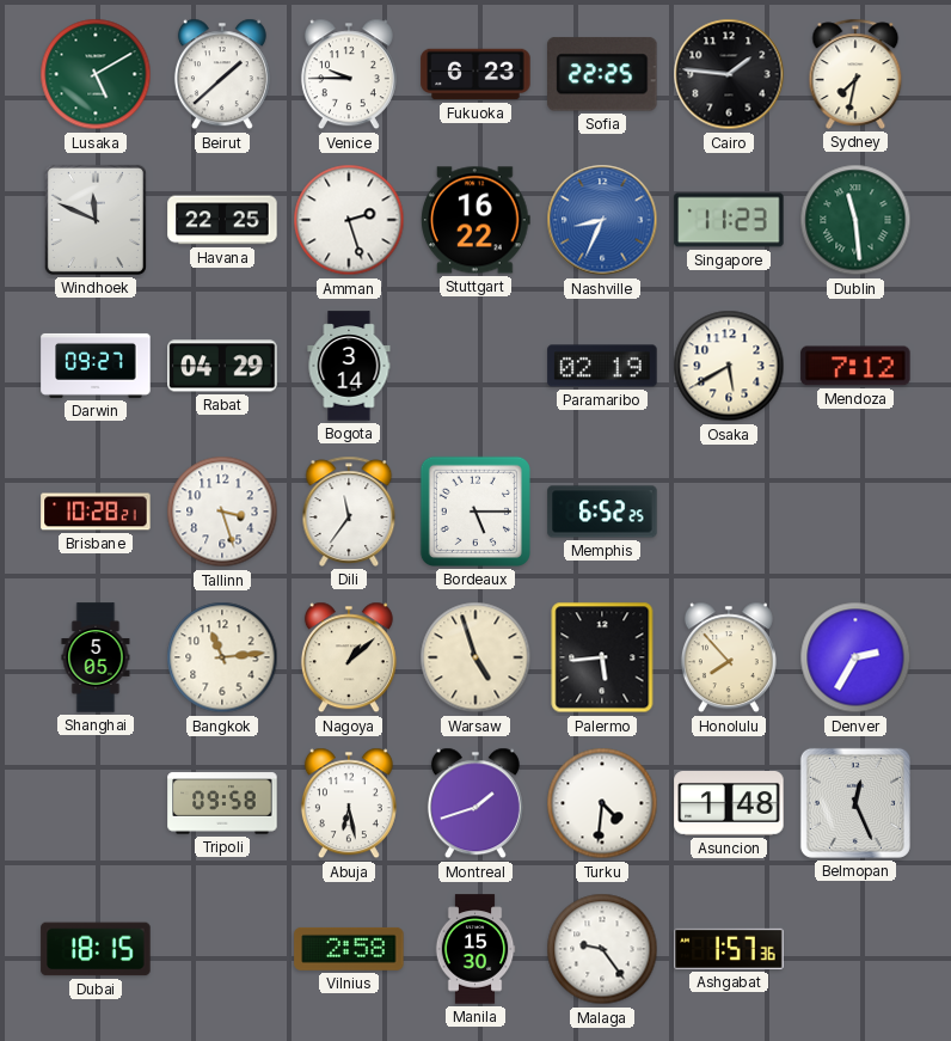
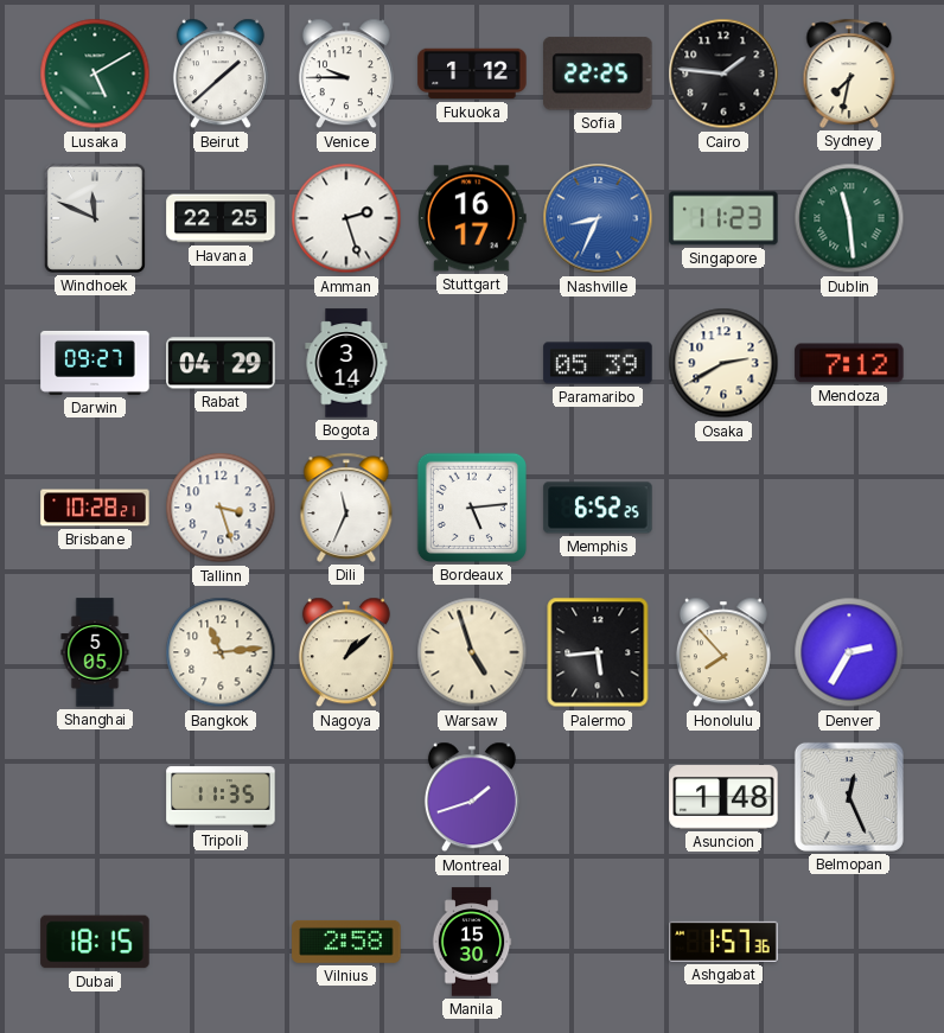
Fukuoka: 6:23 -> 1:12
Stuttgart: 16:22 -> 16:17
Paramaribo: 02:19 -> 05:39
Osaka: 5:40 -> 2:40
Dili: 11:36 -> 11:34
Bordeaux: 5:15 -> 5:14
Tripoli: 09:58 -> 11:35
Abuja: 6:28 -> none
Turku: 4:31 -> none
Malaga: 9:24 -> none
